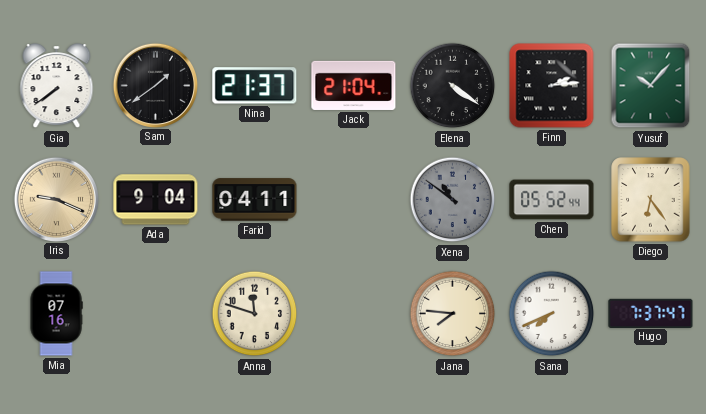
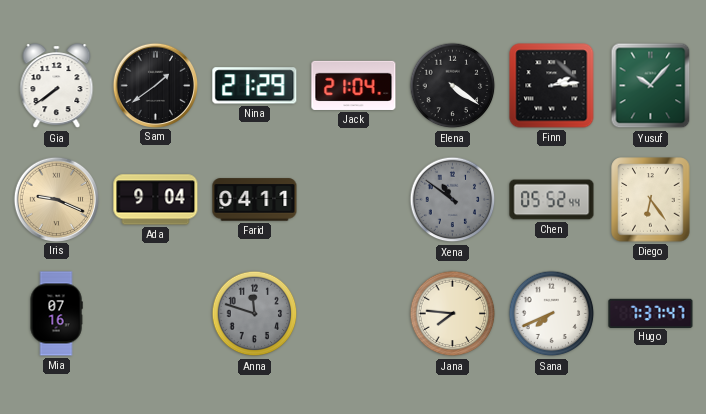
Nina: 21:37 -> 21:29
Anna dial: cream -> grey
